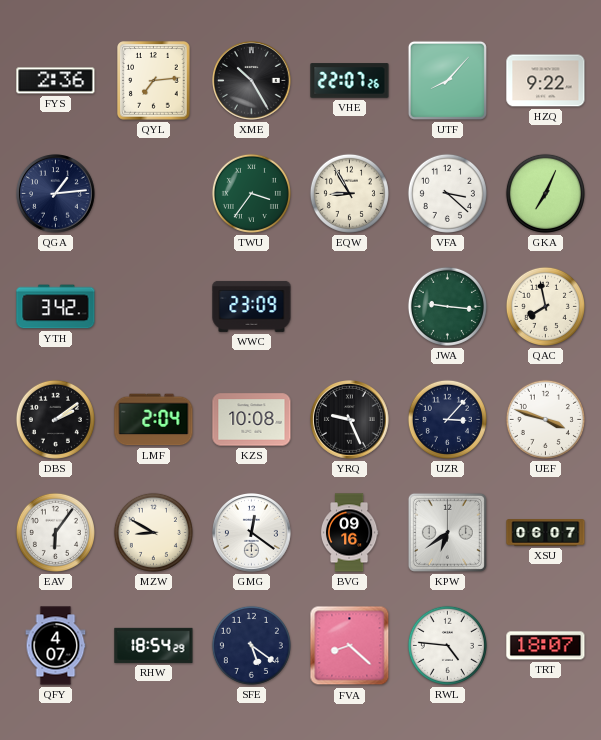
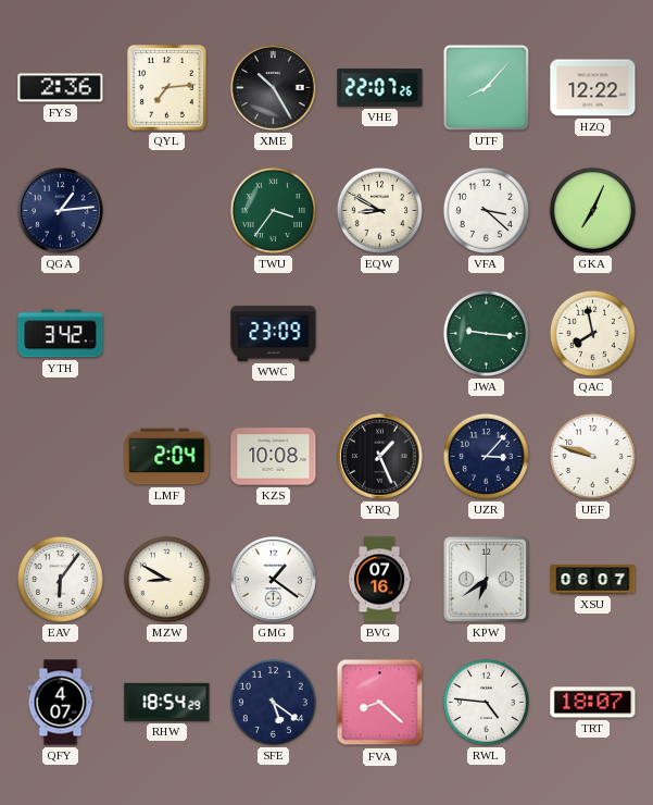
HZQ: 9:22 -> 12:22
EQW: 8:55 -> 8:50
DBS: 2:09 -> none
YRQ: 9:26 -> 1:26
UEF: 3:48 -> 9:48
GMG: 12:21 -> 1:21
BVG: 09:16 -> 07:16
